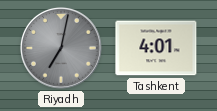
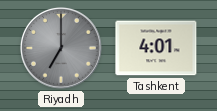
Riyadh: 7:02 -> 7:00
